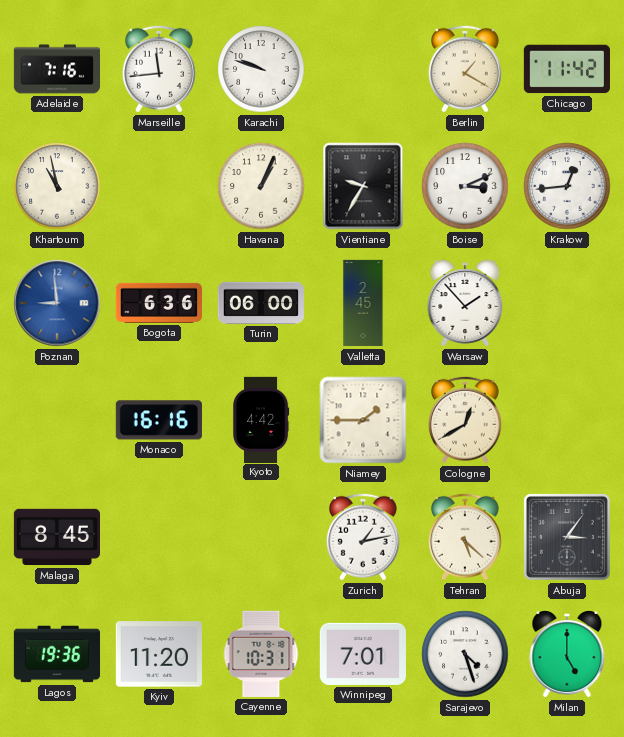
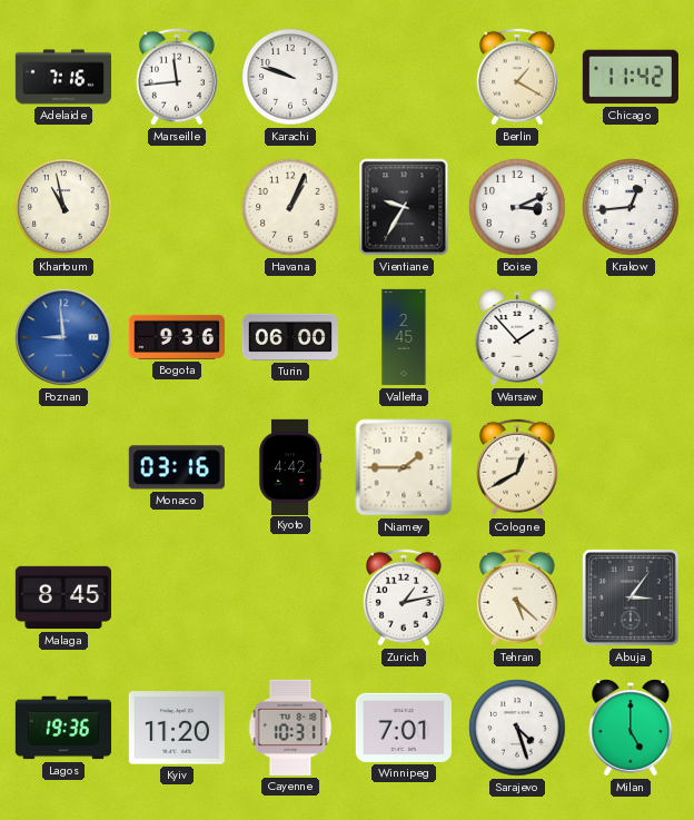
Bogota: 6:36 -> 9:36
Monaco: 16:16 -> 03:16
